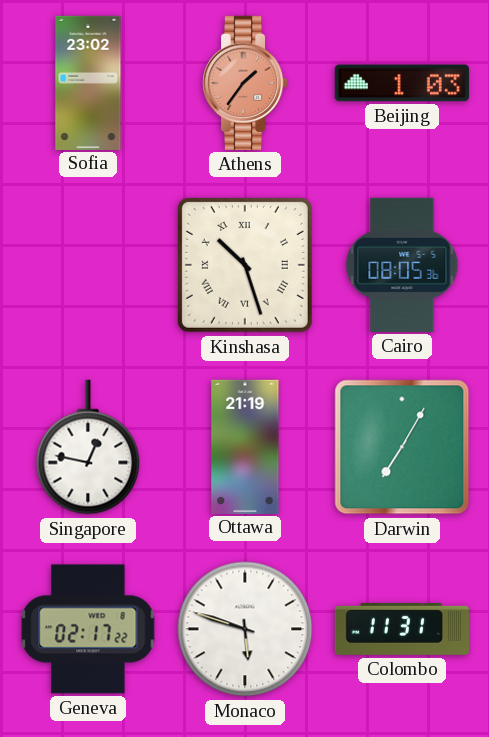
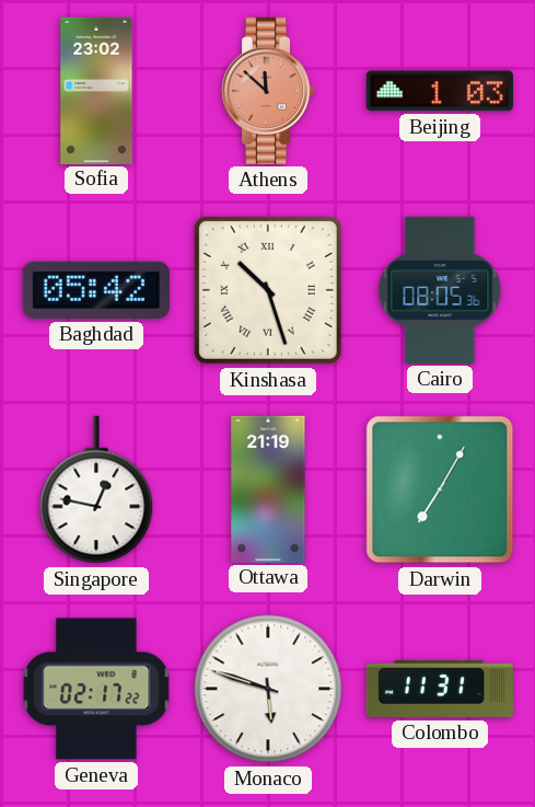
Athens: 1:36 -> 11:52
Baghdad: none -> 05:42
